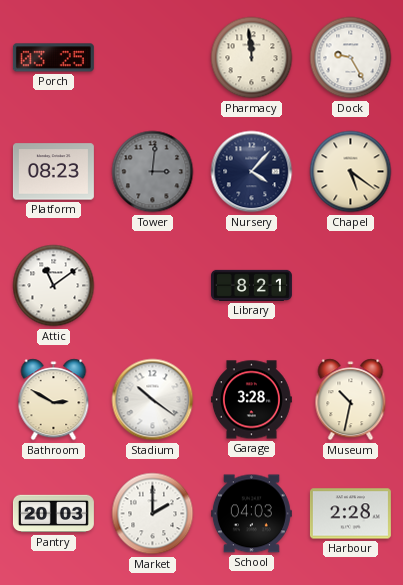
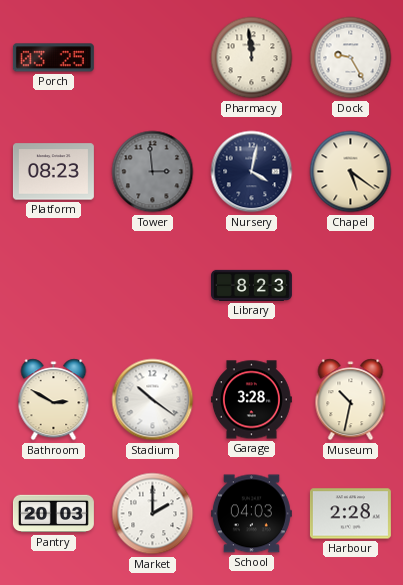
Tower: 3:01 -> 2:59
Nursery: 4:07 -> 4:02
Attic: 11:09 -> none
Library: 8:21 -> 8:23
